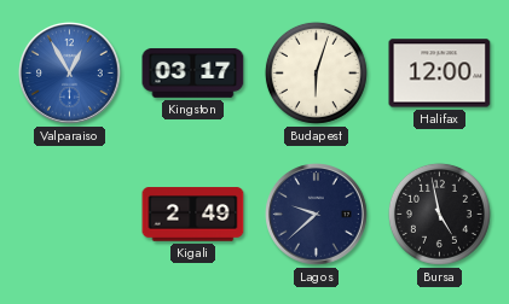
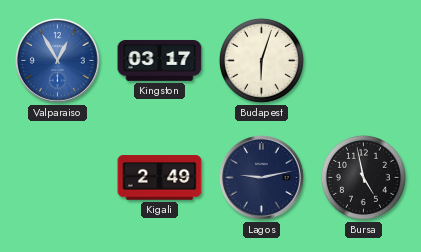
Halifax: 12:00 -> none
Lagos: 9:38 -> 9:13
